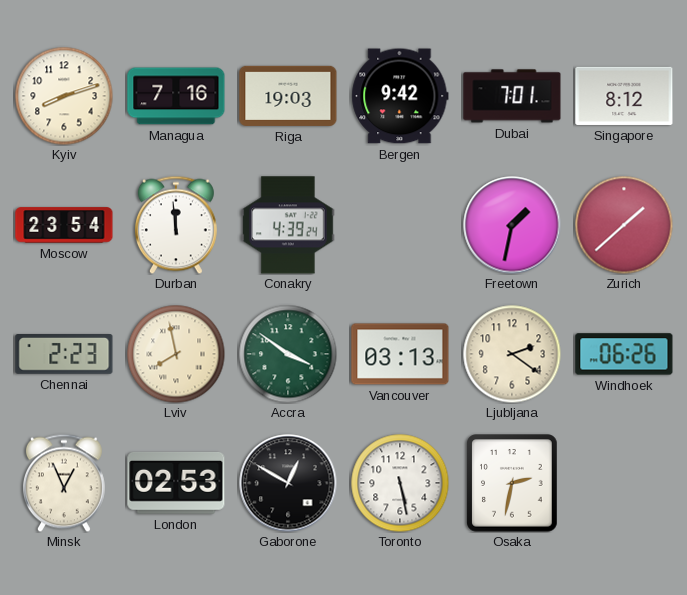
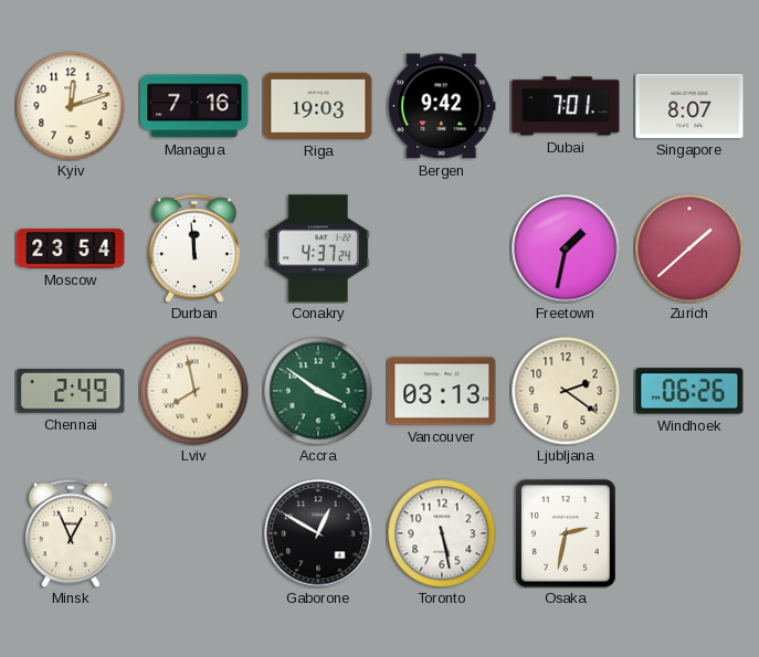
Kyiv: 8:12 -> 12:12
Singapore: 8:12 -> 8:07
Conakry: 4:39 -> 4:37
Chennai: 2:23 -> 2:49
London: 02:53 -> none
